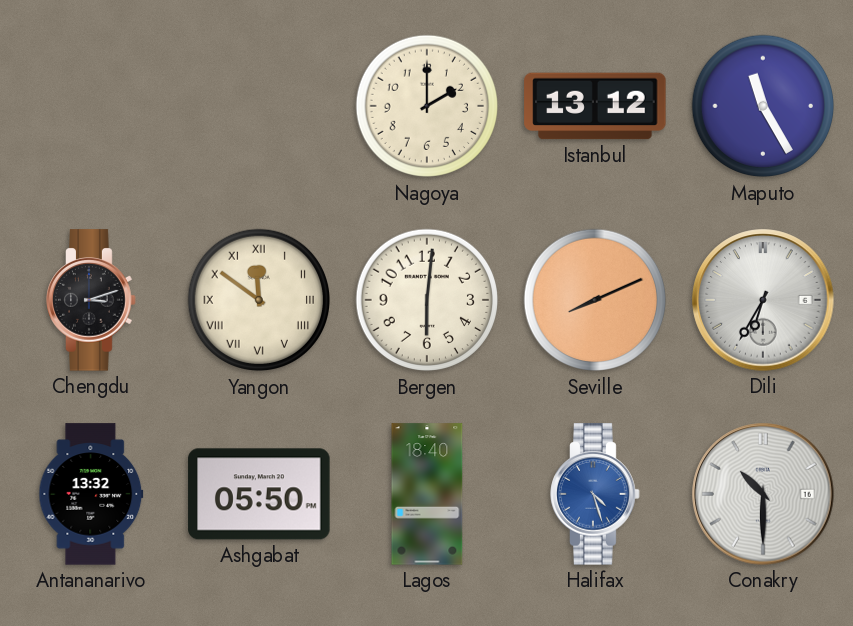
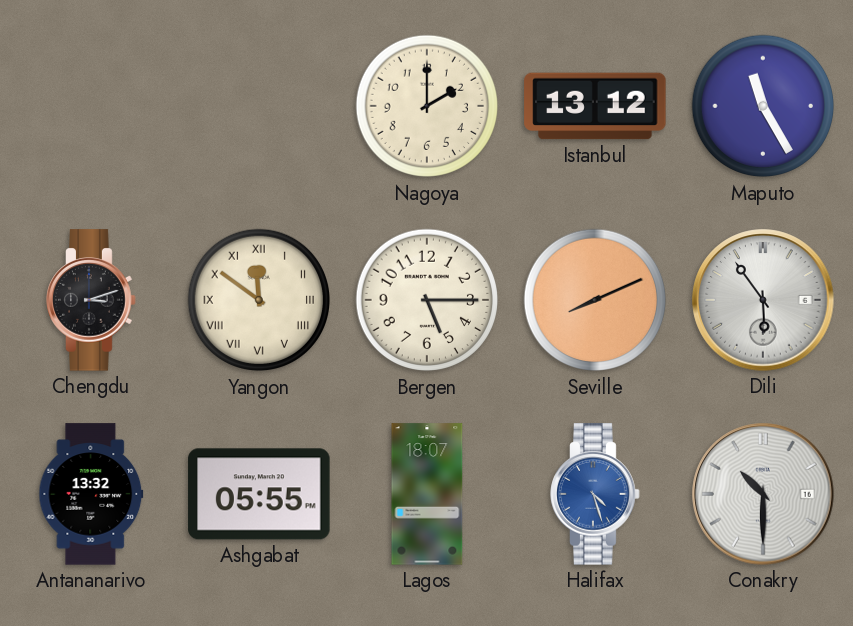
Bergen: 6:01 -> 5:15
Dili: 6:35 -> 5:54
Ashgabat: 05:50 -> 05:55
Lagos: 18:40 -> 18:07
